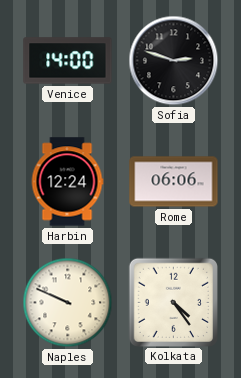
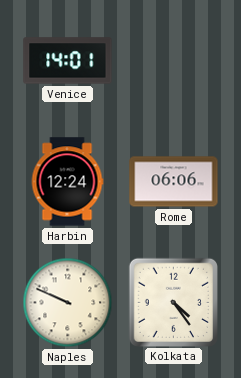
Venice: 14:00 -> 14:01
Sofia: 2:48 -> none
